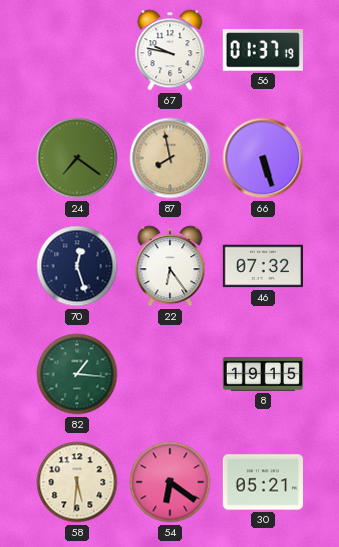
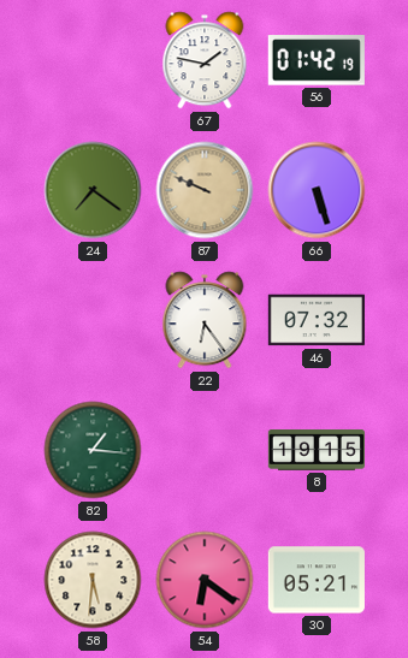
67: 9:47 -> 1:47
56: 01:37 -> 01:42
87: 7:58 -> 9:49
70: 12:27 -> none
